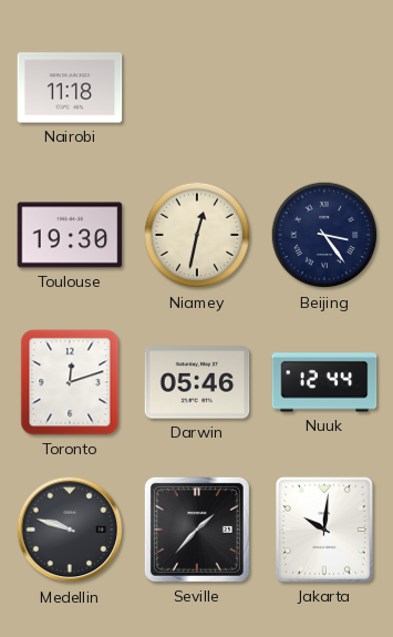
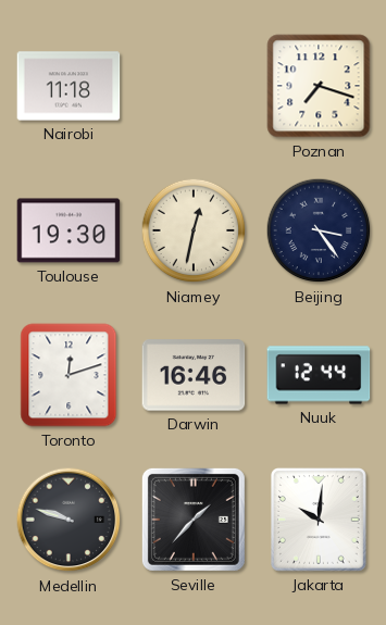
Poznan: none -> 7:18
Darwin: 05:46 -> 16:46
